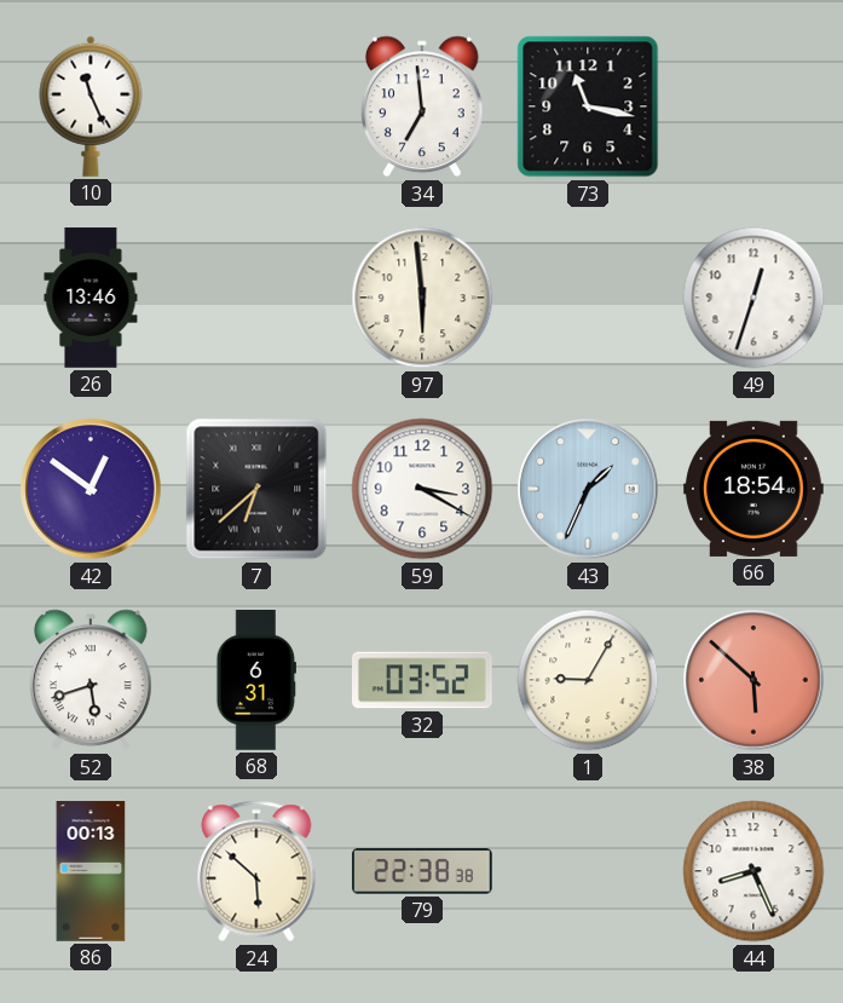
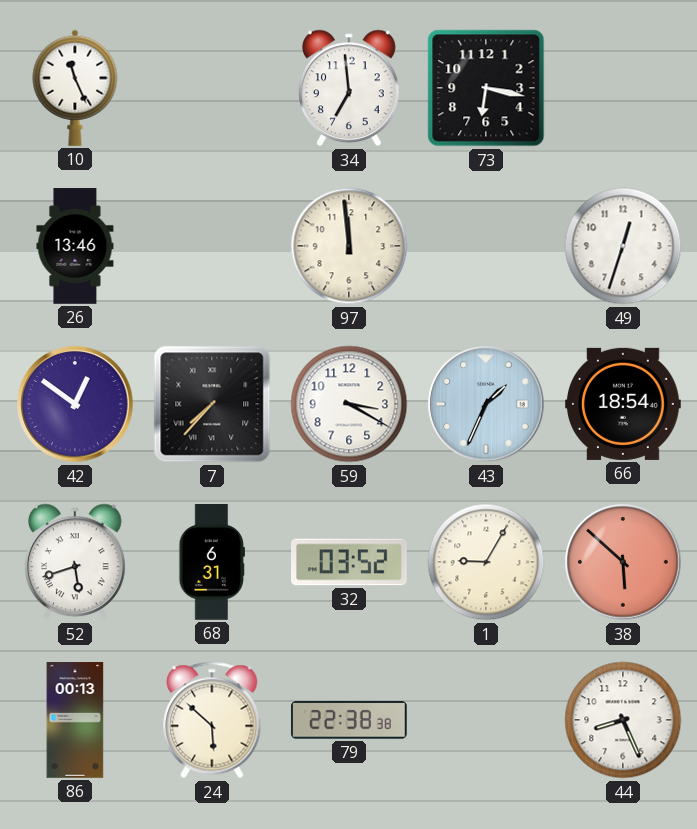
73: 11:17 -> 6:17
97: 5:59 -> 11:59
7: 6:38 -> 7:37
